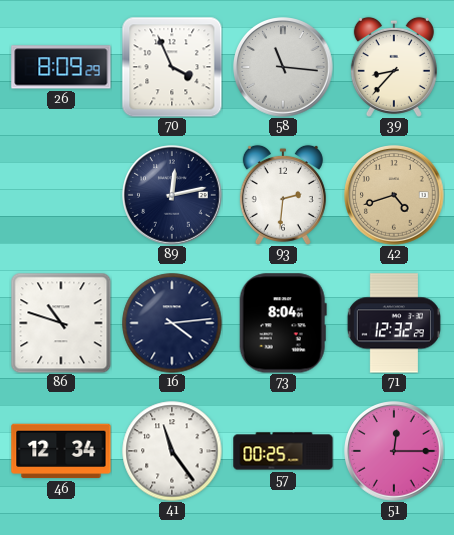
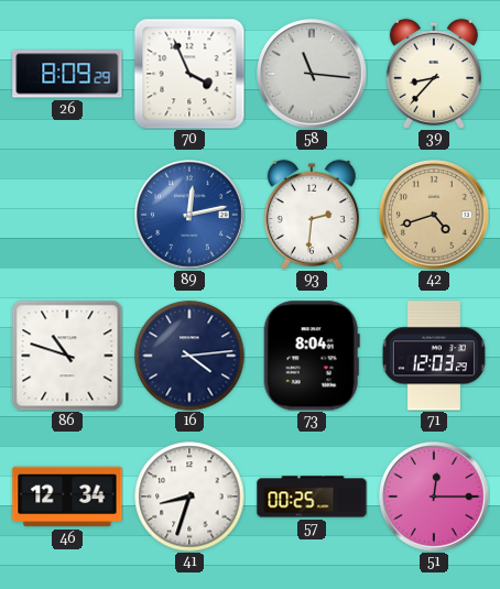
89 dial: navy -> blue
71: 12:32 -> 12:03
41: 11:24 -> 8:33
